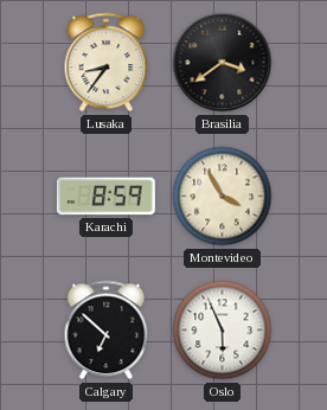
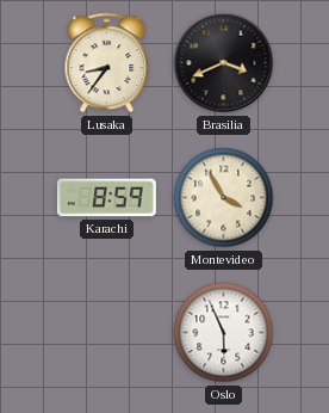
Brasilia: 3:39 -> 3:41
Calgary: 6:52 -> none
